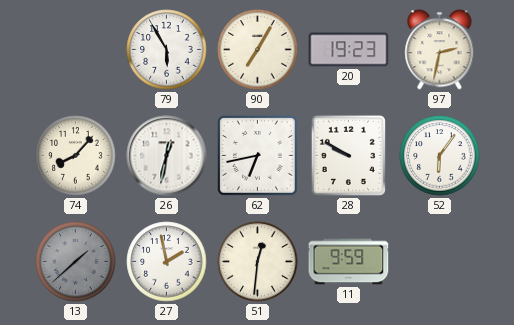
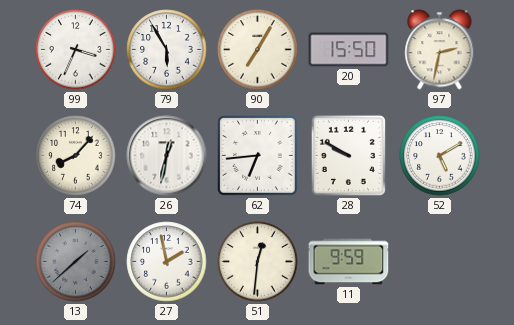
99: none -> 3:34
20: 19:23 -> 15:50
62: 6:43 -> 6:44
52: 6:06 -> 5:10
